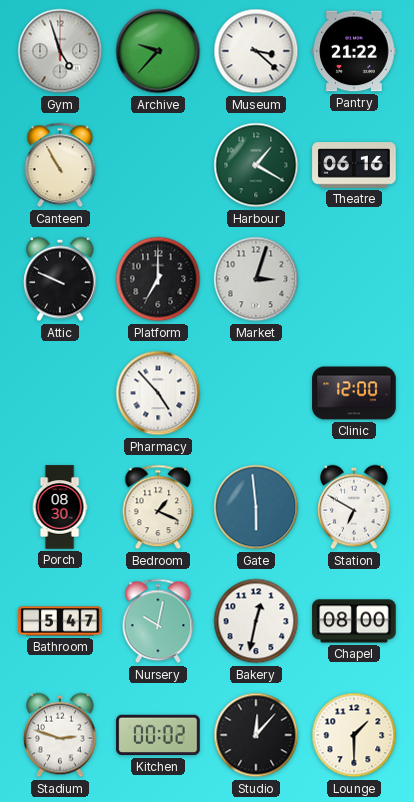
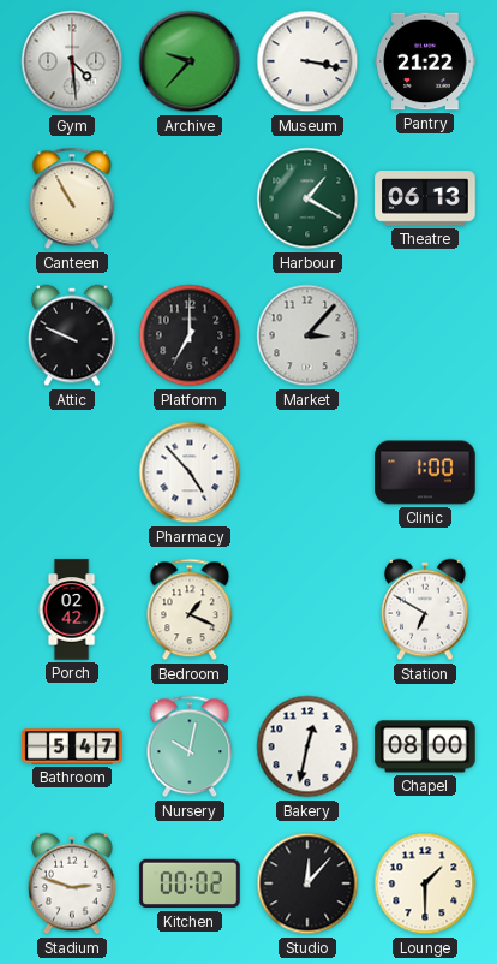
Gym: 4:57 -> 4:29
Museum: 3:22 -> 3:17
Theatre: 06:16 -> 06:13
Market: 3:03 -> 3:07
Clinic: 12:00 -> 1:00
Porch: 08:30 -> 02:42
Gate: 5:59 -> none
